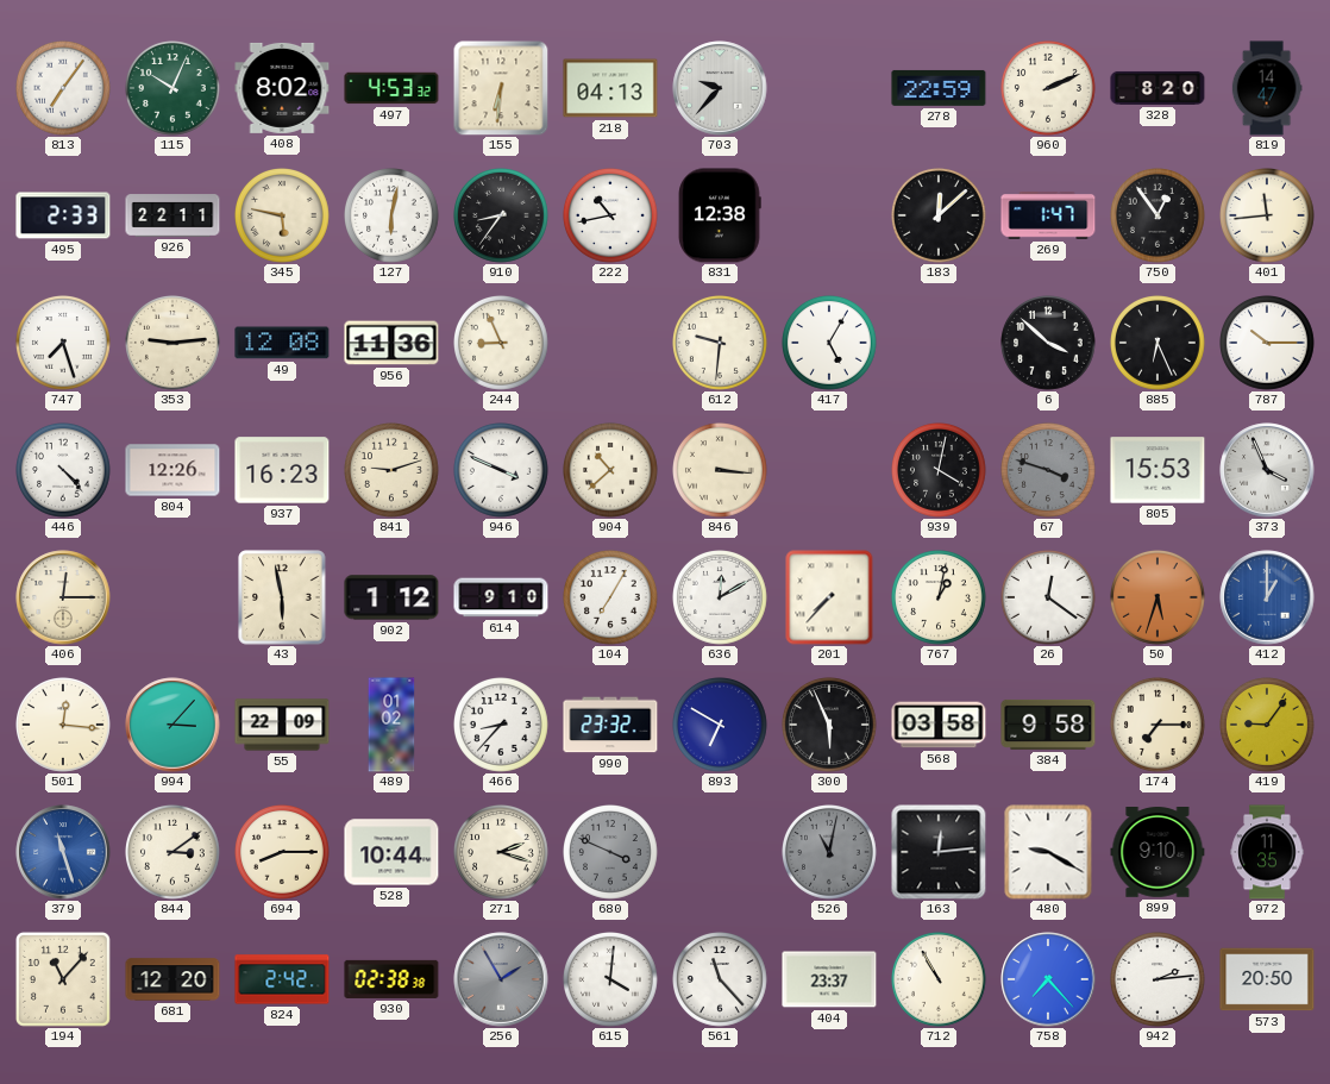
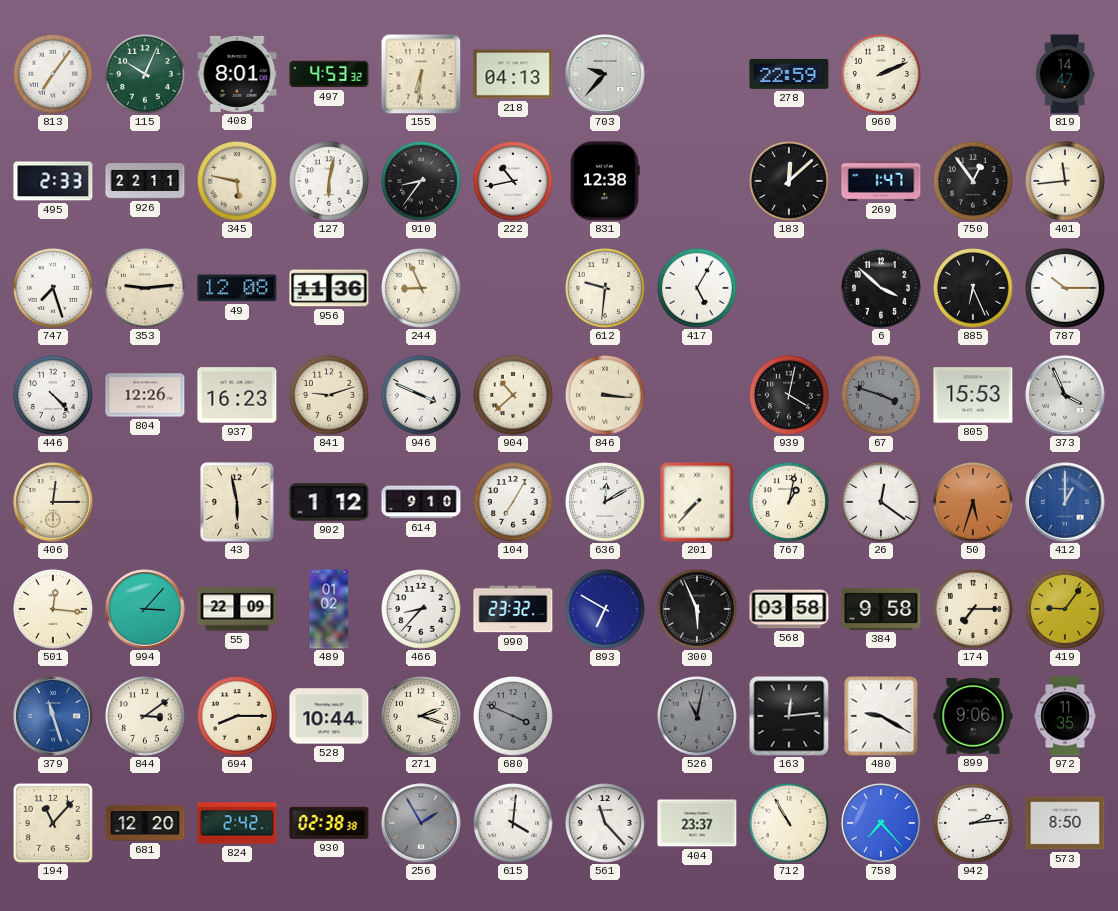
408: 8:02 -> 8:01
328: 8:20 -> none
899: 9:10 -> 9:06
573: 20:50 -> 8:50
